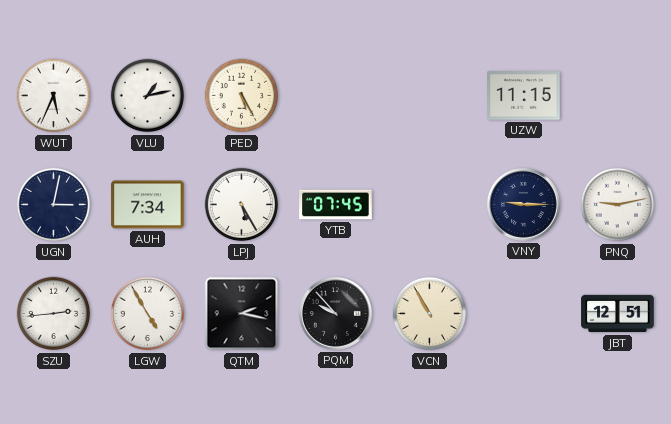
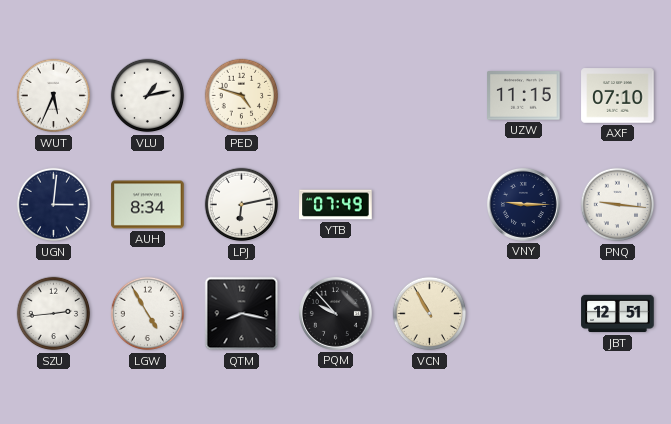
PED: 5:25 -> 4:48
AXF: none -> 07:10
UGN: 3:02 -> 3:01
AUH: 7:34 -> 8:34
LPJ: 5:25 -> 6:13
YTB: 07:45 -> 07:49
PNQ: 9:13 -> 9:16
QTM: 2:17 -> 8:17
